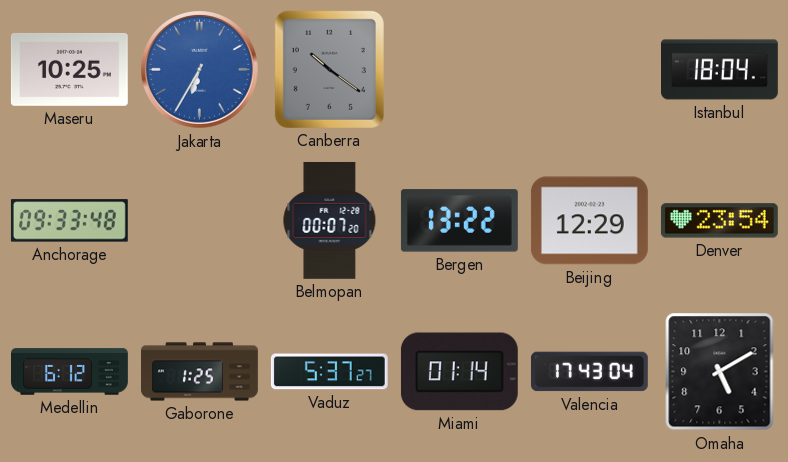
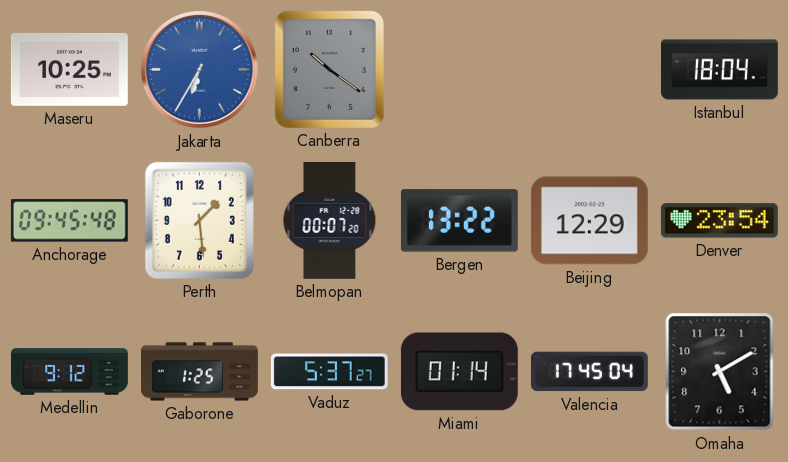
Anchorage: 09:33 -> 09:45
Perth: none -> 1:29
Medellin: 6:12 -> 9:12
Valencia: 17:43 -> 17:45
